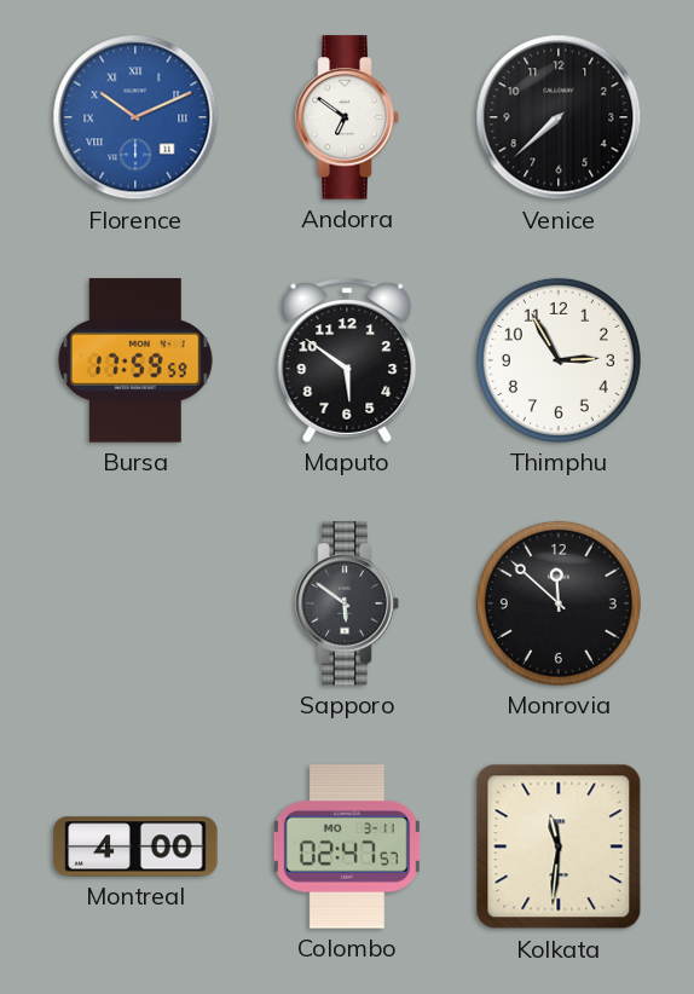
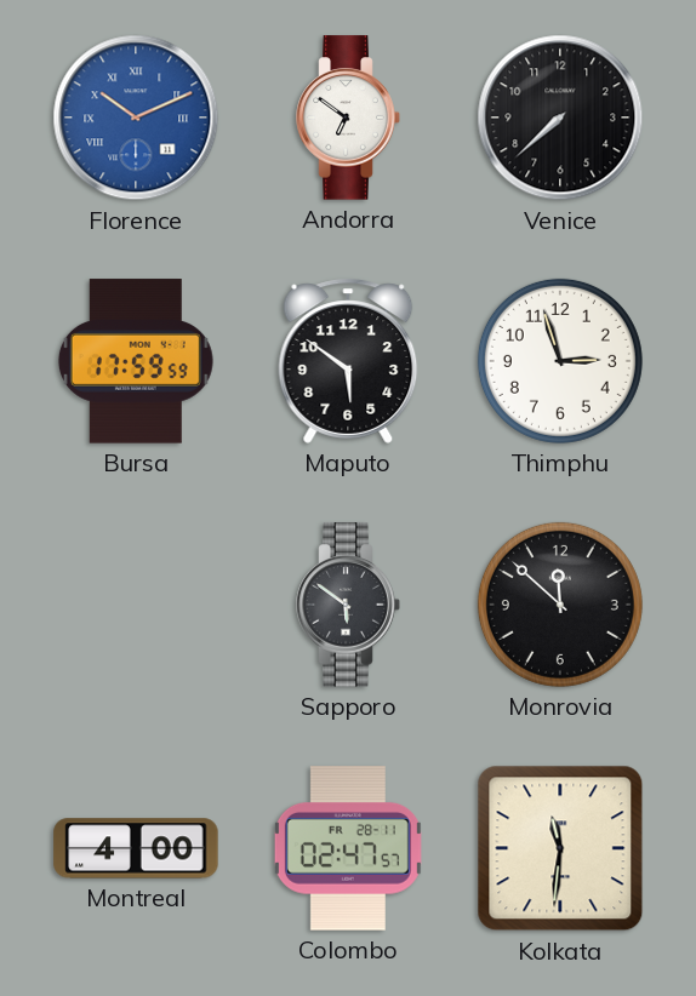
Thimphu: 2:55 -> 2:57
Colombo date: MO 3-11 -> FR 28-11
